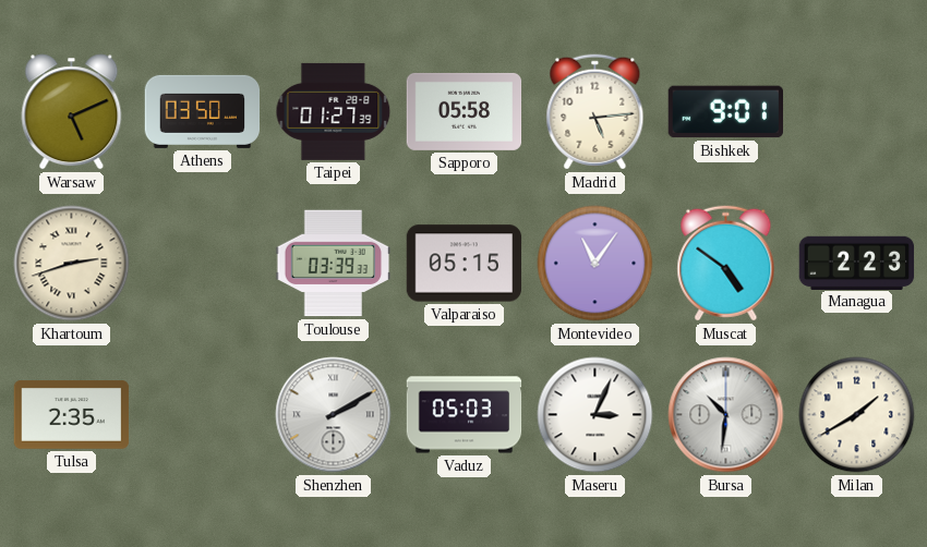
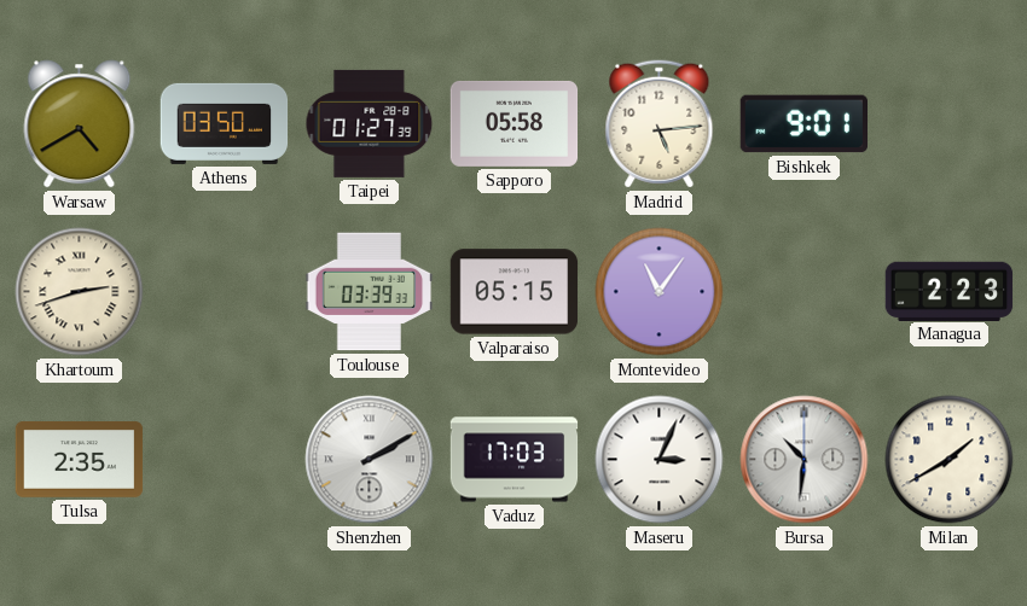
Warsaw: 5:11 -> 4:40
Muscat: 4:51 -> none
Vaduz: 05:03 -> 17:03
